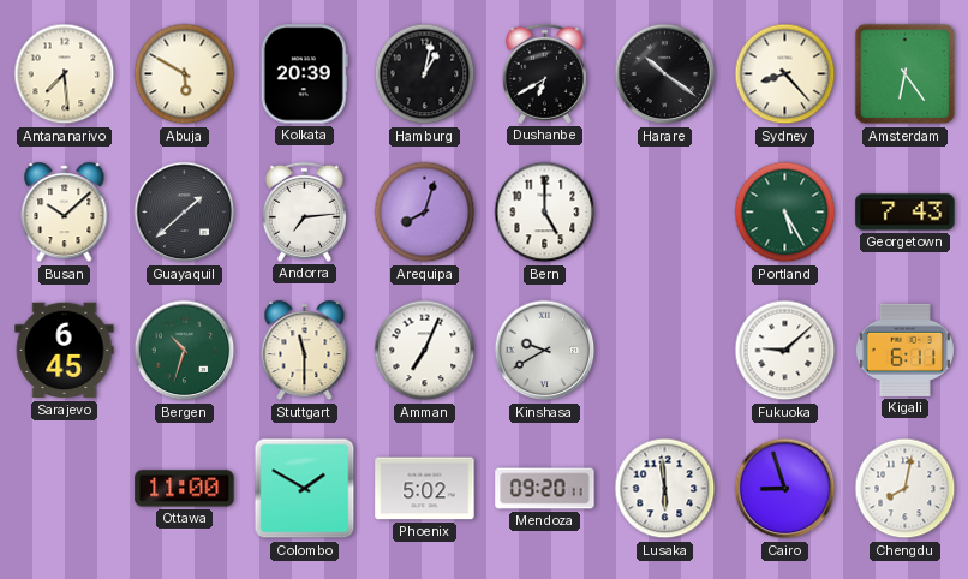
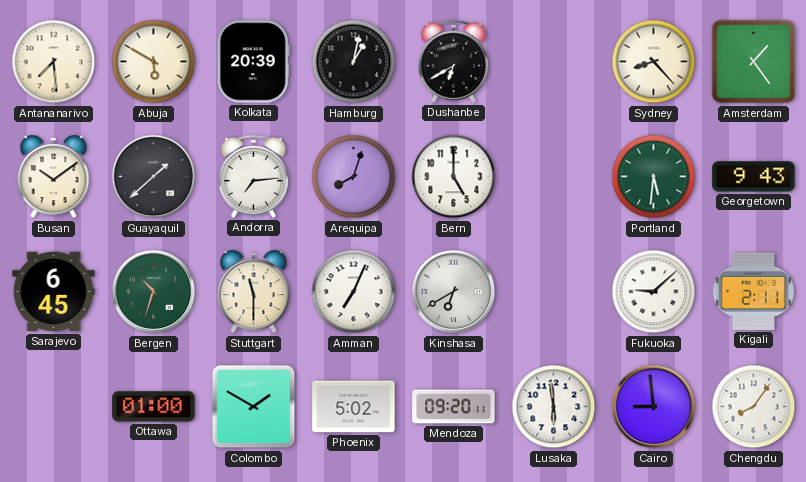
Harare: 10:21 -> none
Amsterdam: 6:24 -> 1:24
Busan: 10:08 -> 10:09
Portland: 5:25 -> 5:31
Georgetown: 7:43 -> 9:43
Kinshasa: 9:40 -> 6:40
Kigali: 6:11 -> 2:11
Ottawa: 11:00 -> 01:00
Cairo: 8:57 -> 8:59
Chengdu: 8:02 -> 8:06
